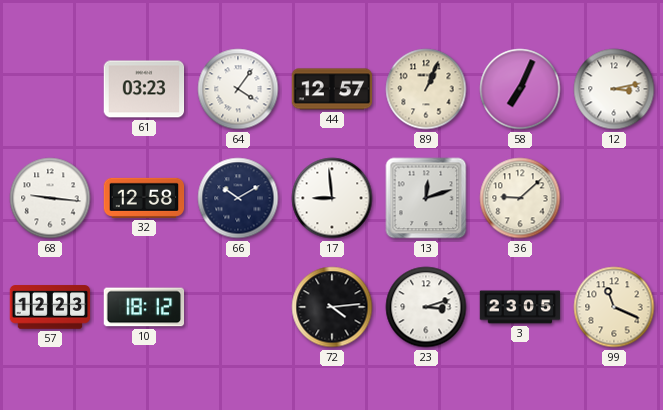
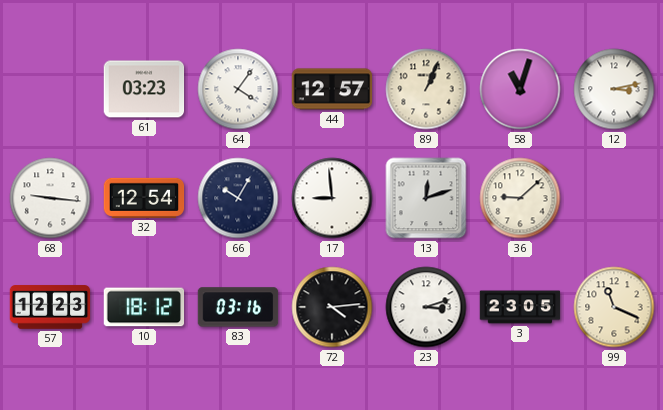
58: 7:04 -> 11:03
32: 12:58 -> 12:54
66: 10:10 -> 10:05
83: none -> 03:16
